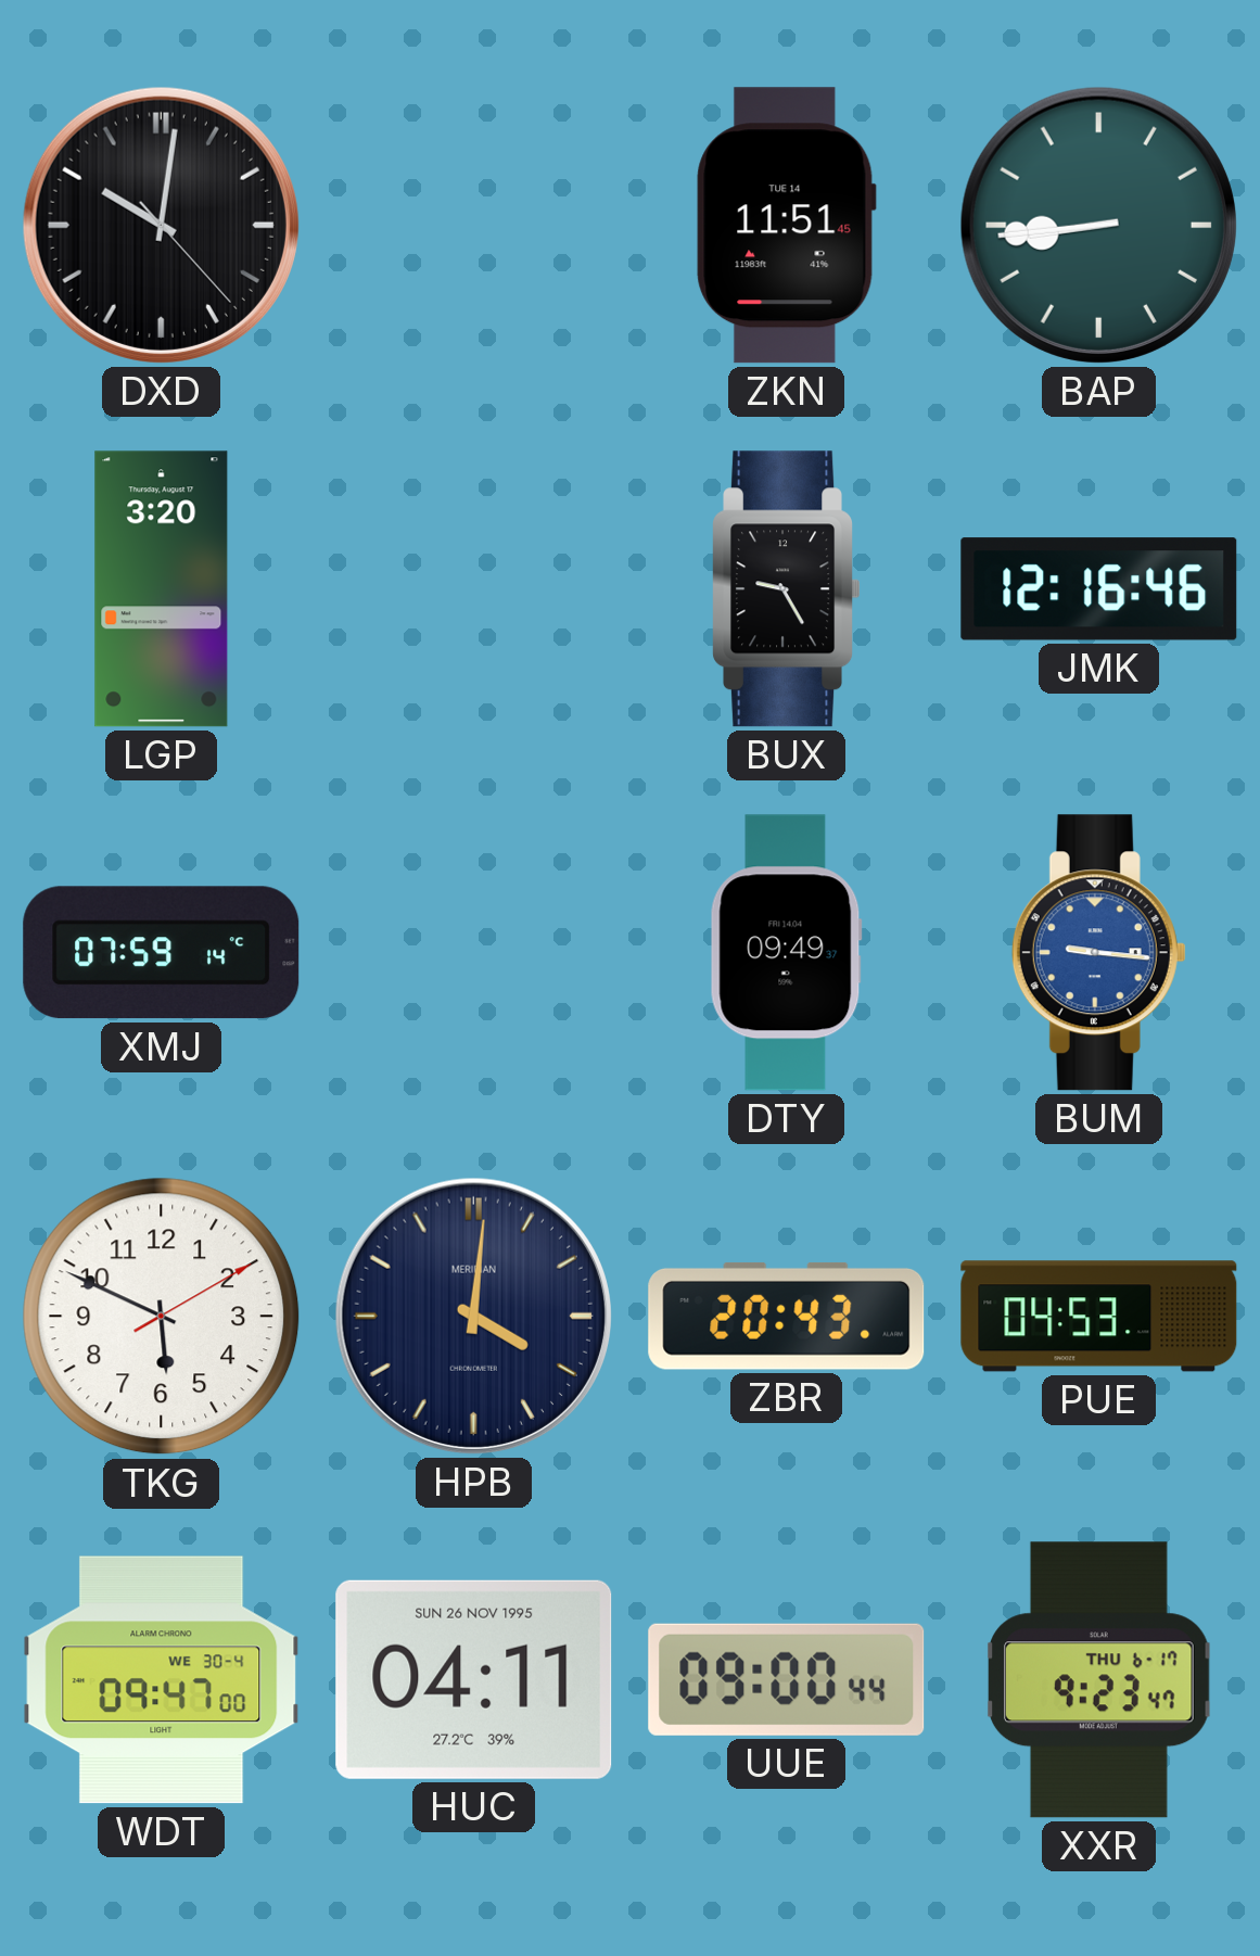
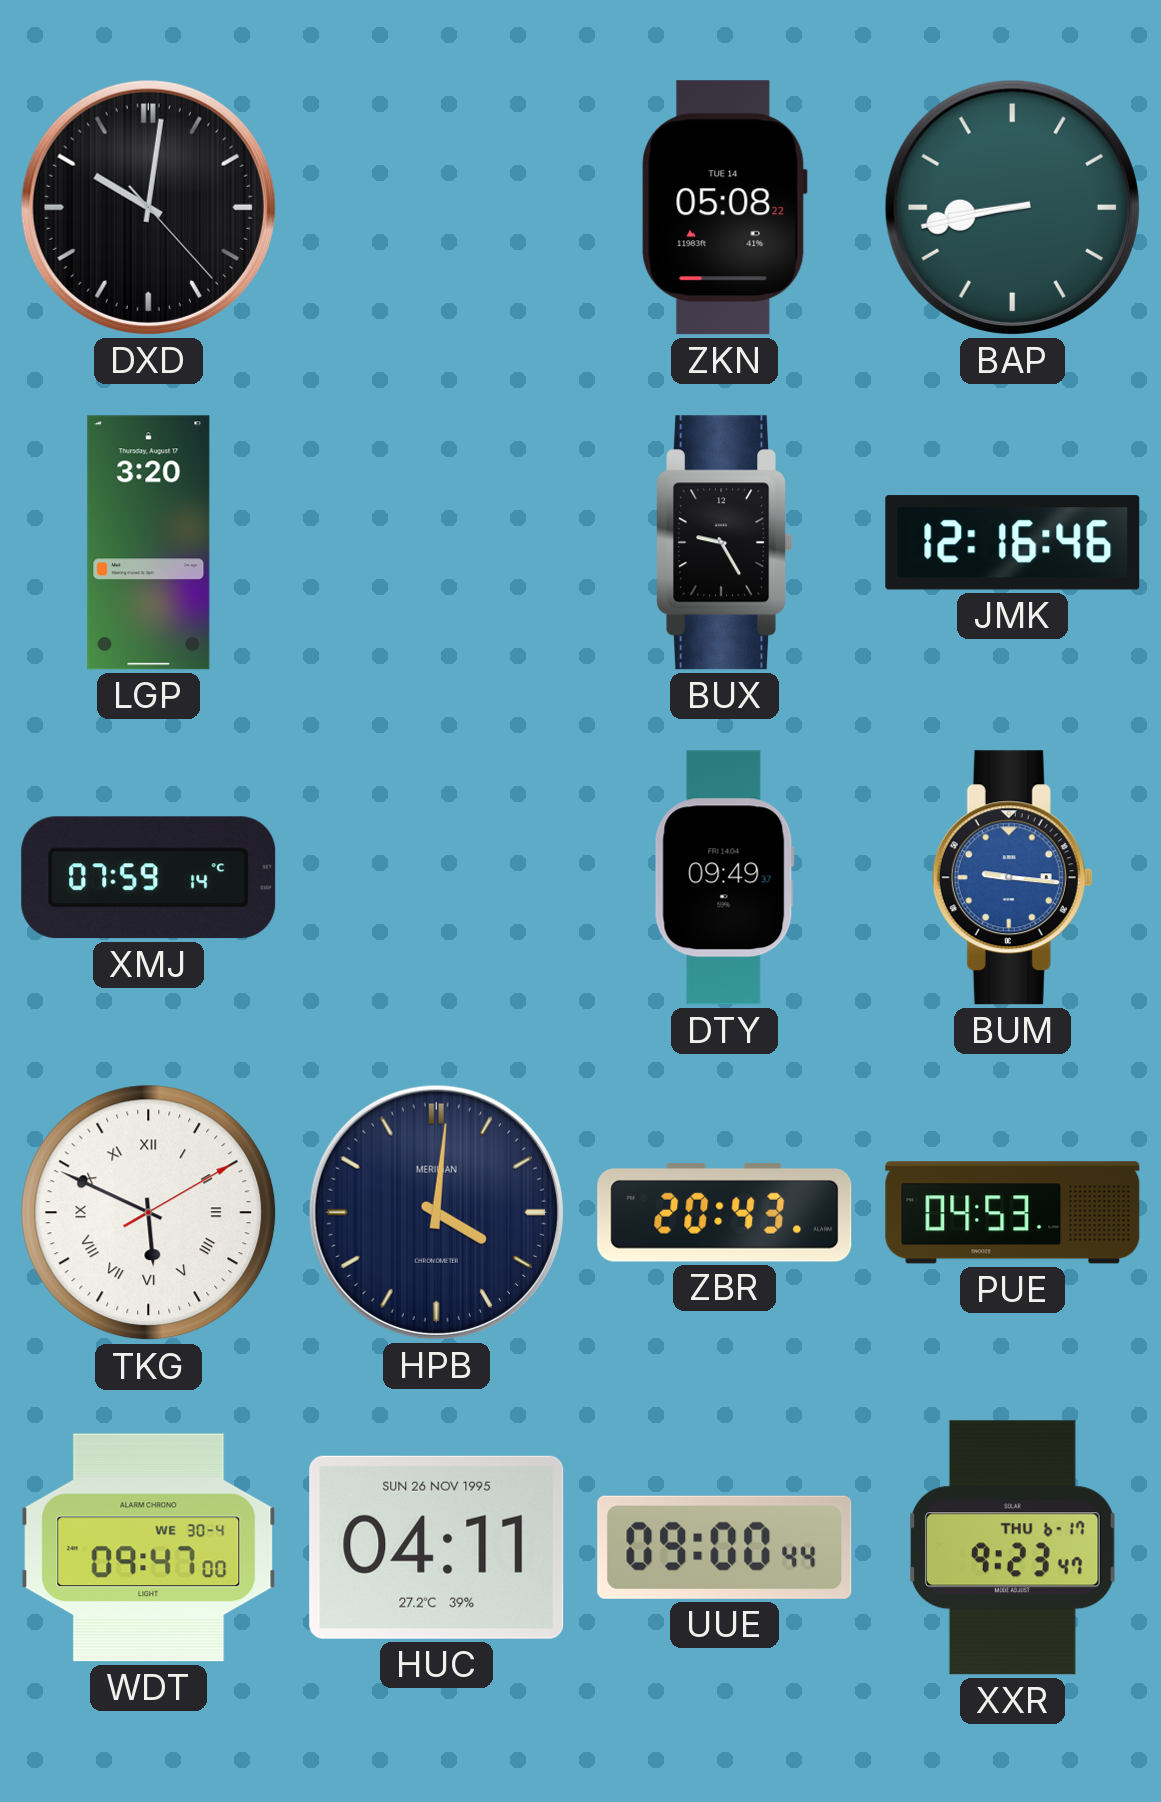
ZKN: 11:51 -> 05:08
BAP: 8:44 -> 8:43
TKG numerals: Arabic -> Roman
